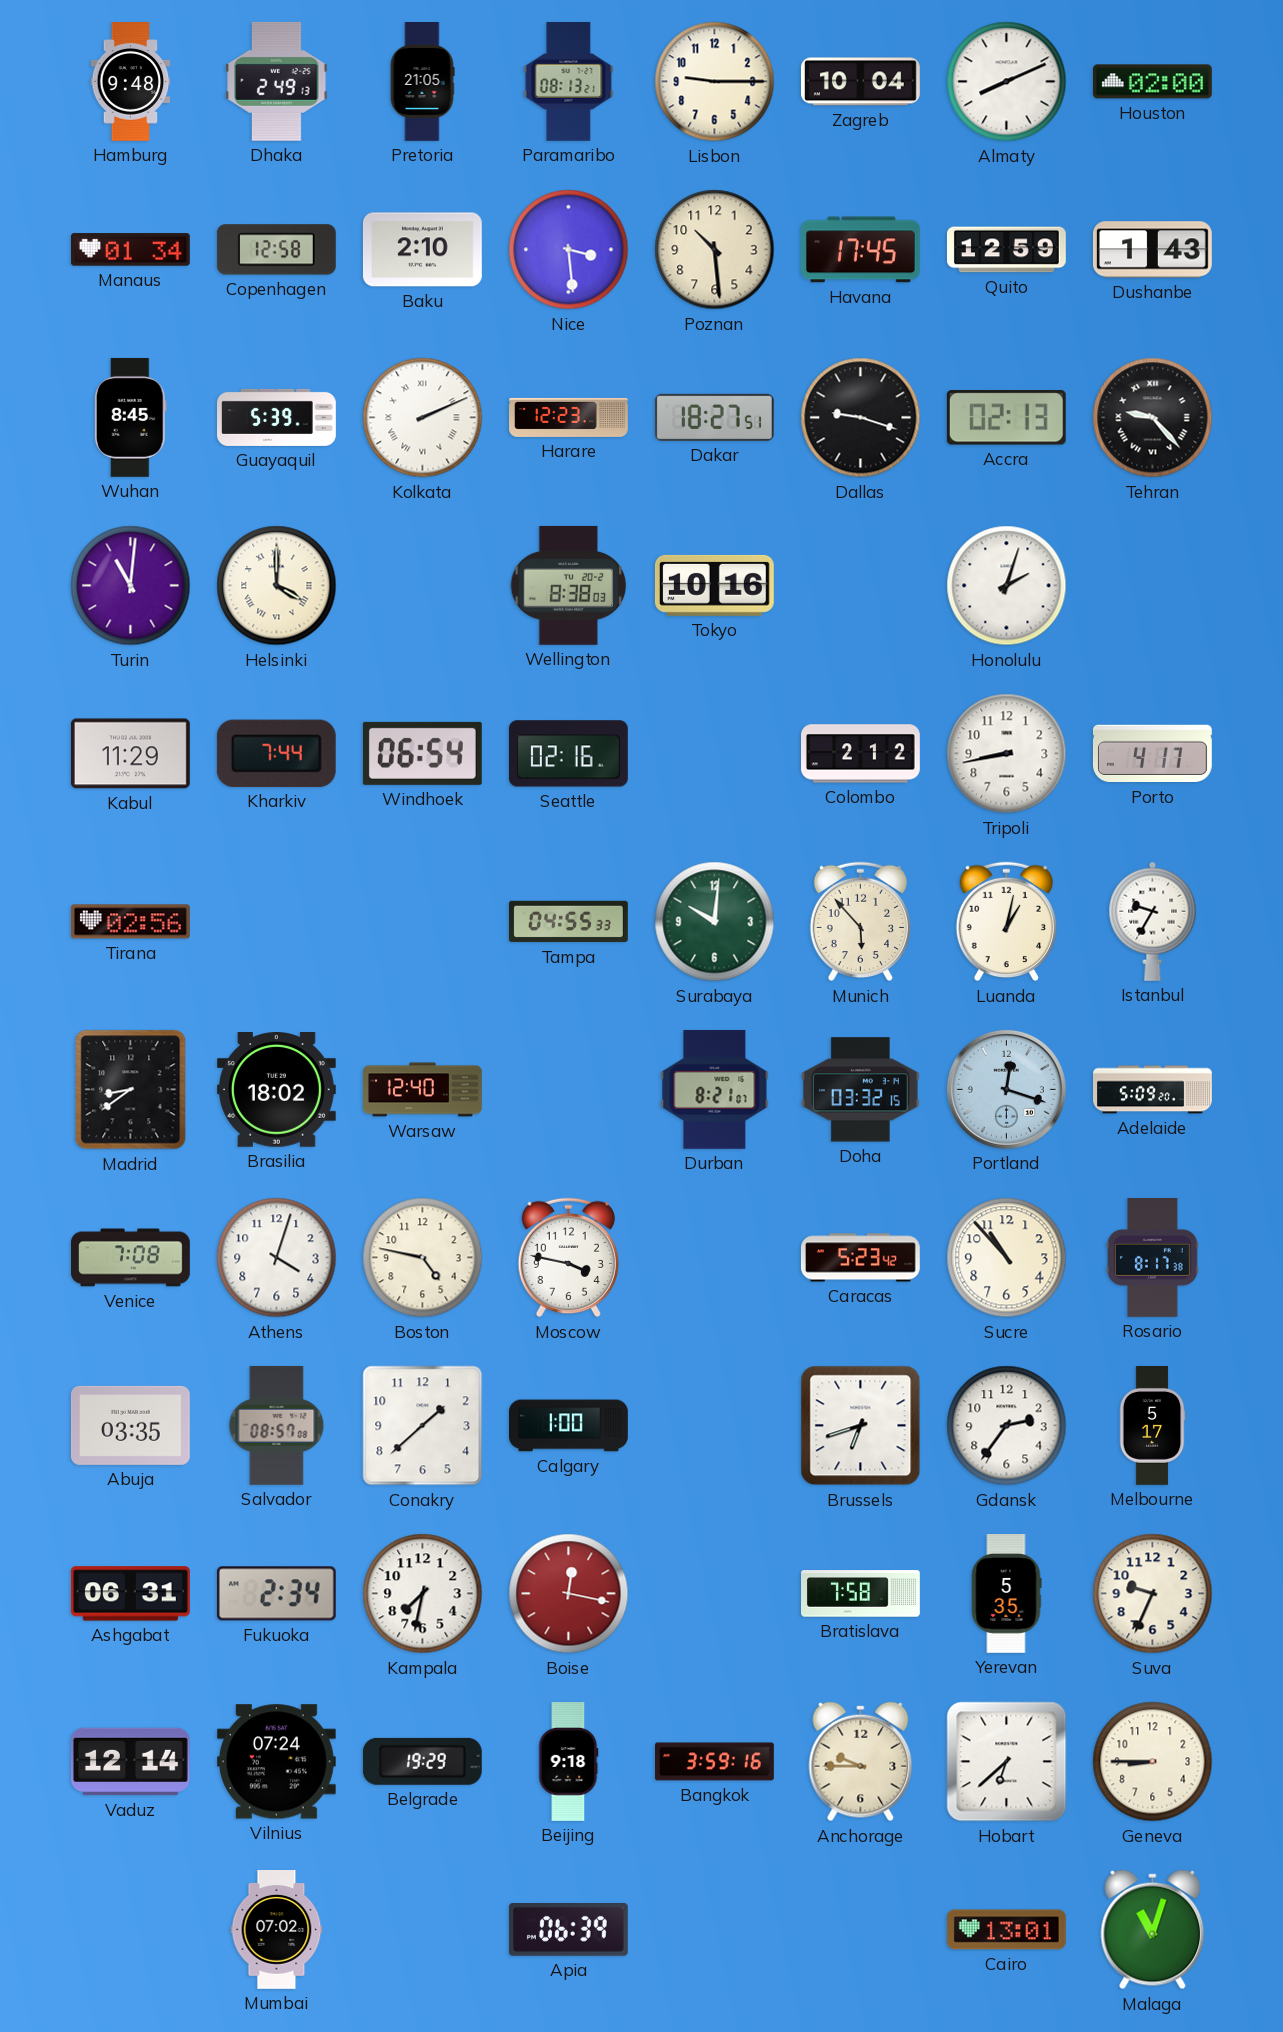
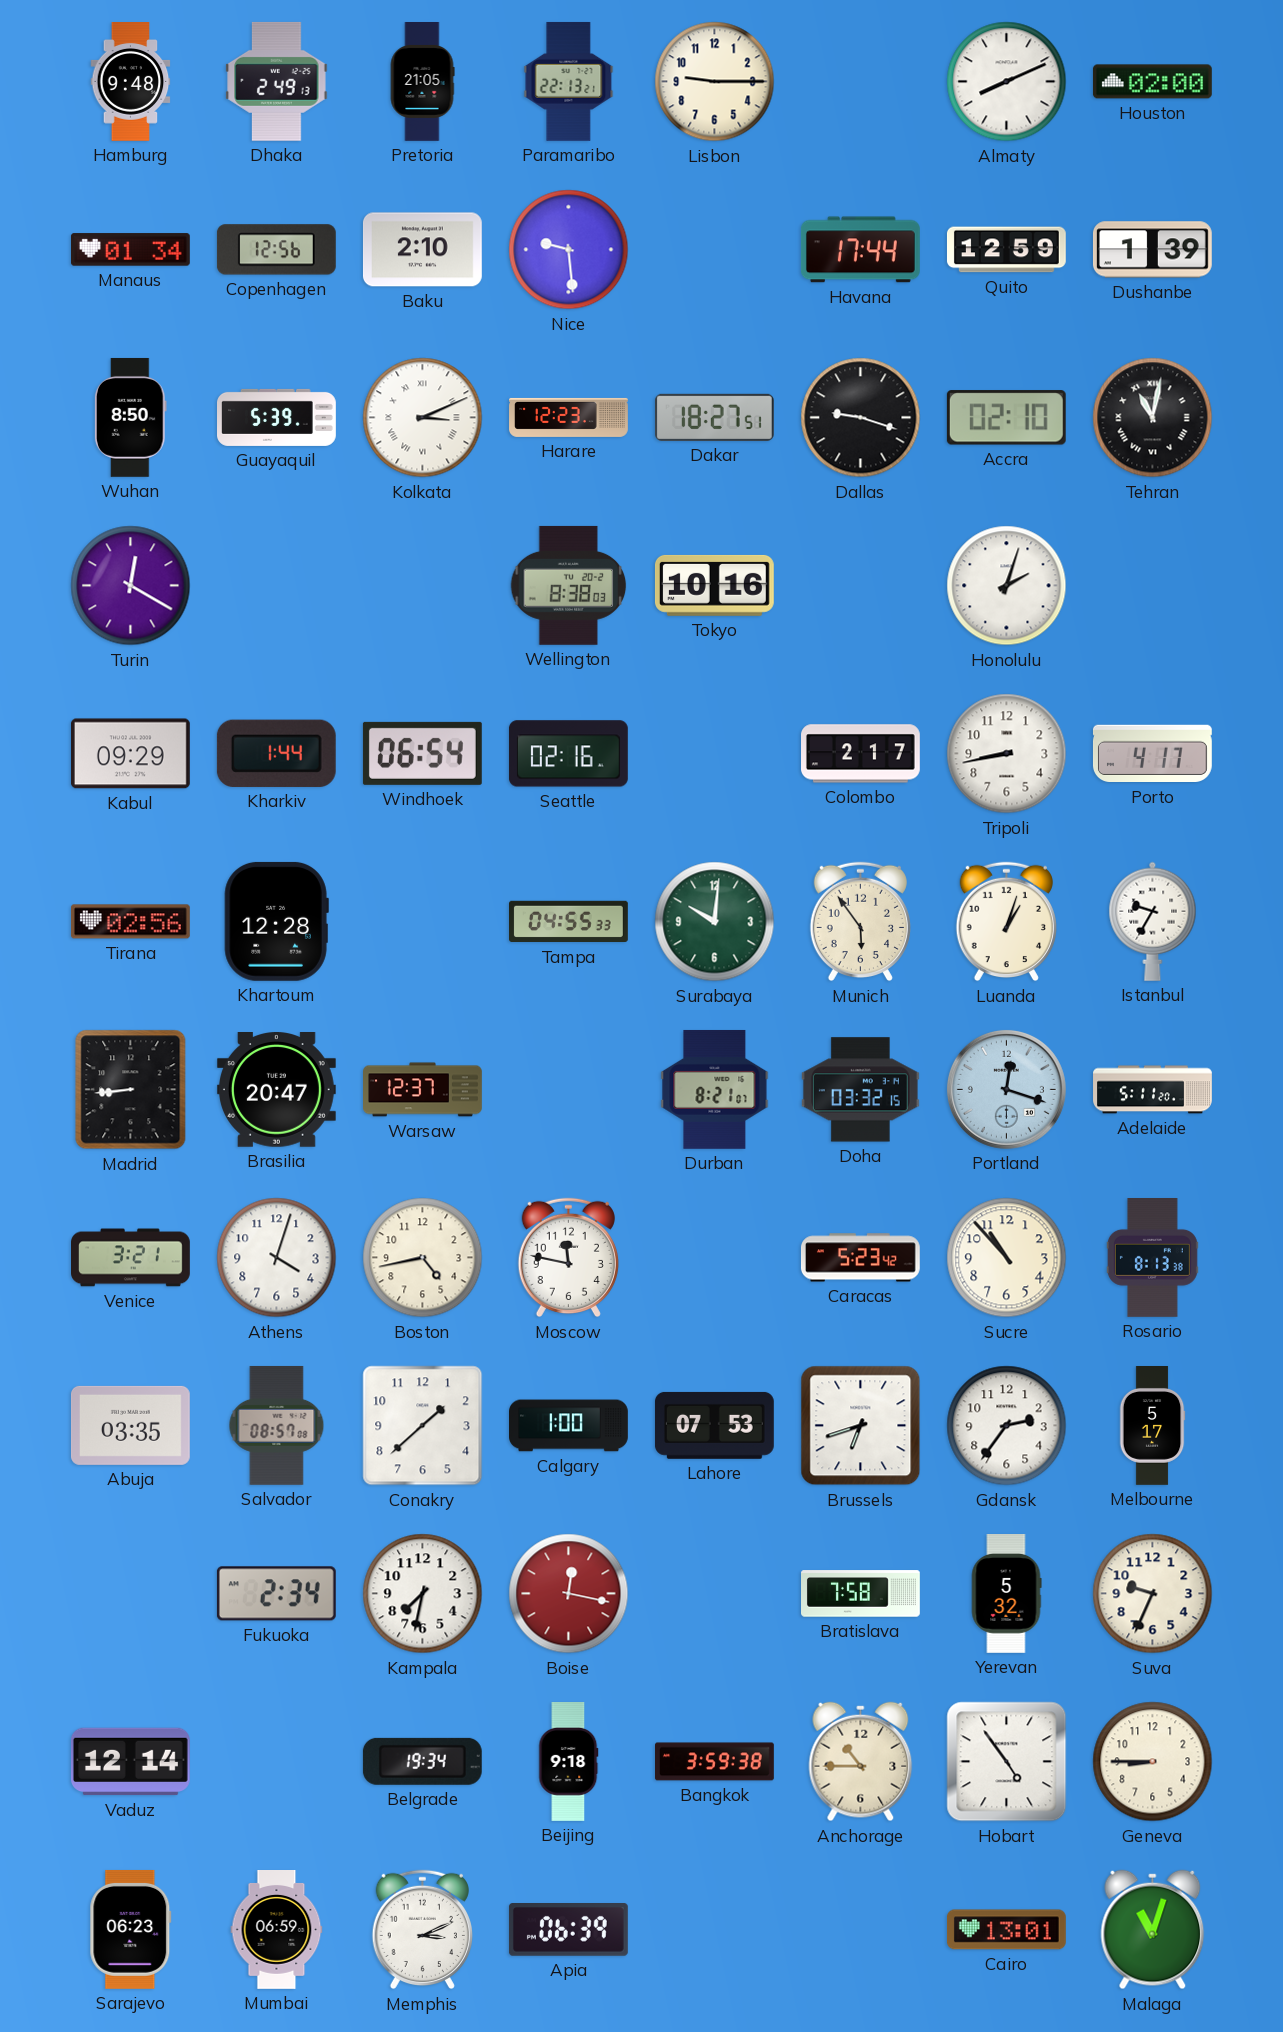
Paramaribo: 08:13 -> 22:13
Zagreb: 10:04 -> none
Copenhagen: 12:58 -> 12:56
Nice: 3:29 -> 9:29
Poznan: 10:29 -> none
Havana: 17:45 -> 17:44
Dushanbe: 1:43 -> 1:39
Wuhan: 8:45 -> 8:50
Kolkata: 2:11 -> 3:11
Accra: 02:13 -> 02:10
Tehran: 9:23 -> 11:02
Turin: 11:01 -> 12:20
Helsinki: 4:00 -> none
Kabul: 11:29 -> 09:29
Kharkiv: 7:44 -> 1:44
Colombo: 2:12 -> 2:17
Khartoum: none -> 12:28
Munich: 5:53 -> 5:54
Luanda: 1:02 -> 1:03
Madrid: 8:39 -> 8:44
Brasilia: 18:02 -> 20:47
Warsaw: 12:40 -> 12:37
Adelaide: 5:09 -> 5:11
Venice: 7:08 -> 3:21
Boston: 4:47 -> 4:43
Moscow: 3:47 -> 11:47
Rosario: 8:17 -> 8:13
Lahore: none -> 07:53
Ashgabat: 06:31 -> none
Yerevan: 5:35 -> 5:32
Vilnius: 07:24 -> none
Belgrade: 19:29 -> 19:34
Bangkok: 3:59:16 -> 3:59:38
Anchorage: 9:45 -> 10:45
Hobart: 6:38 -> 4:54
Sarajevo: none -> 06:23
Mumbai: 07:02 -> 06:59
Memphis: none -> 3:11
